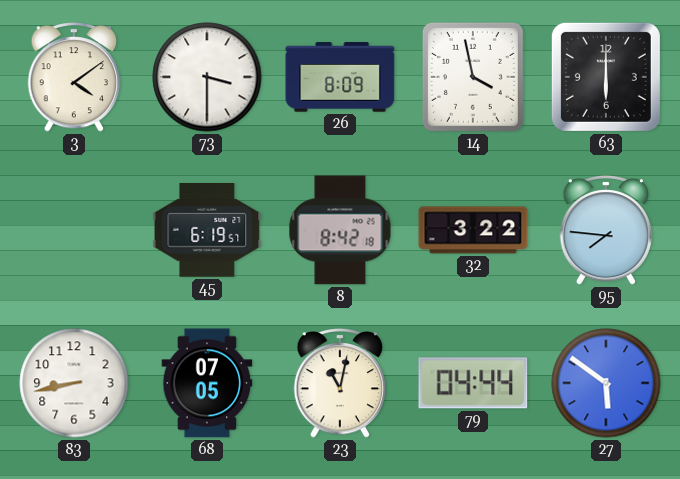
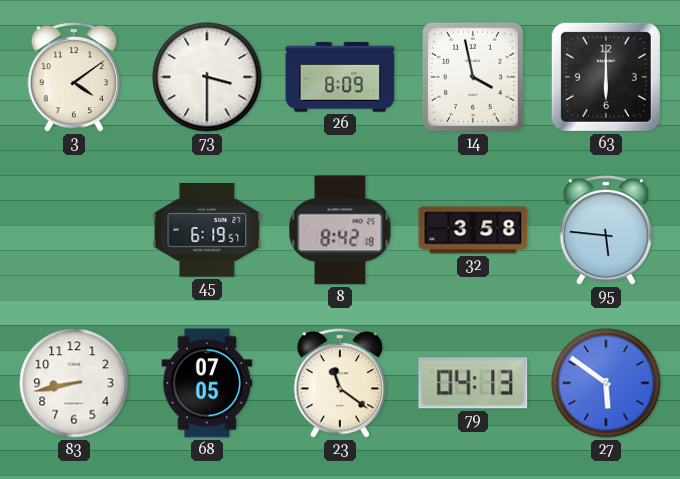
32: 3:22 -> 3:58
95: 7:46 -> 5:46
23: 11:02 -> 11:21
79: 04:44 -> 04:13
